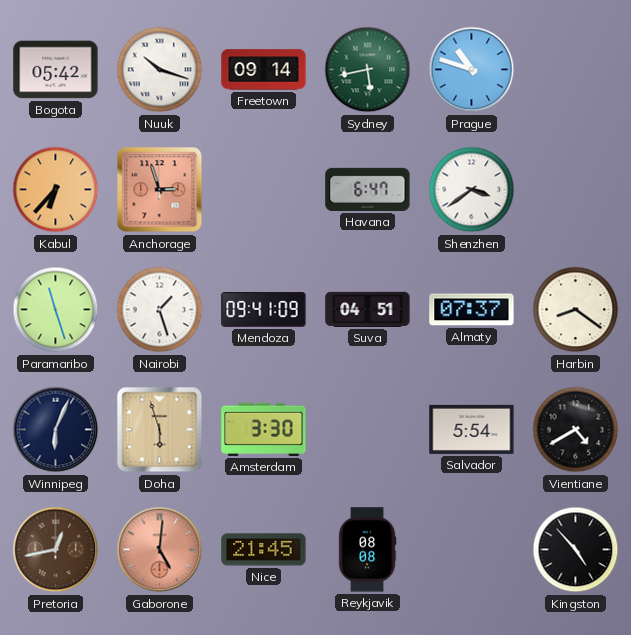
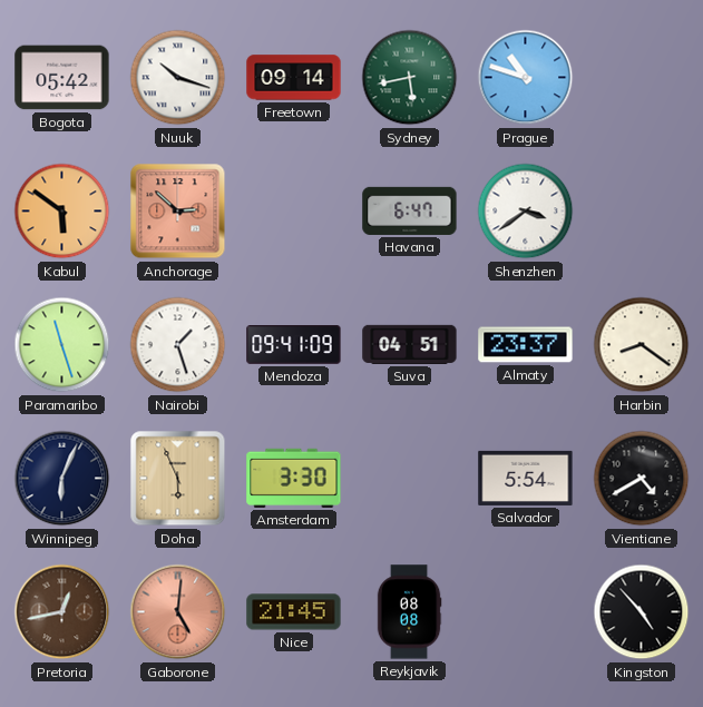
Kabul: 6:37 -> 5:51
Anchorage: 2:57 -> 2:52
Almaty: 07:37 -> 23:37
Doha: 5:57 -> 5:56
